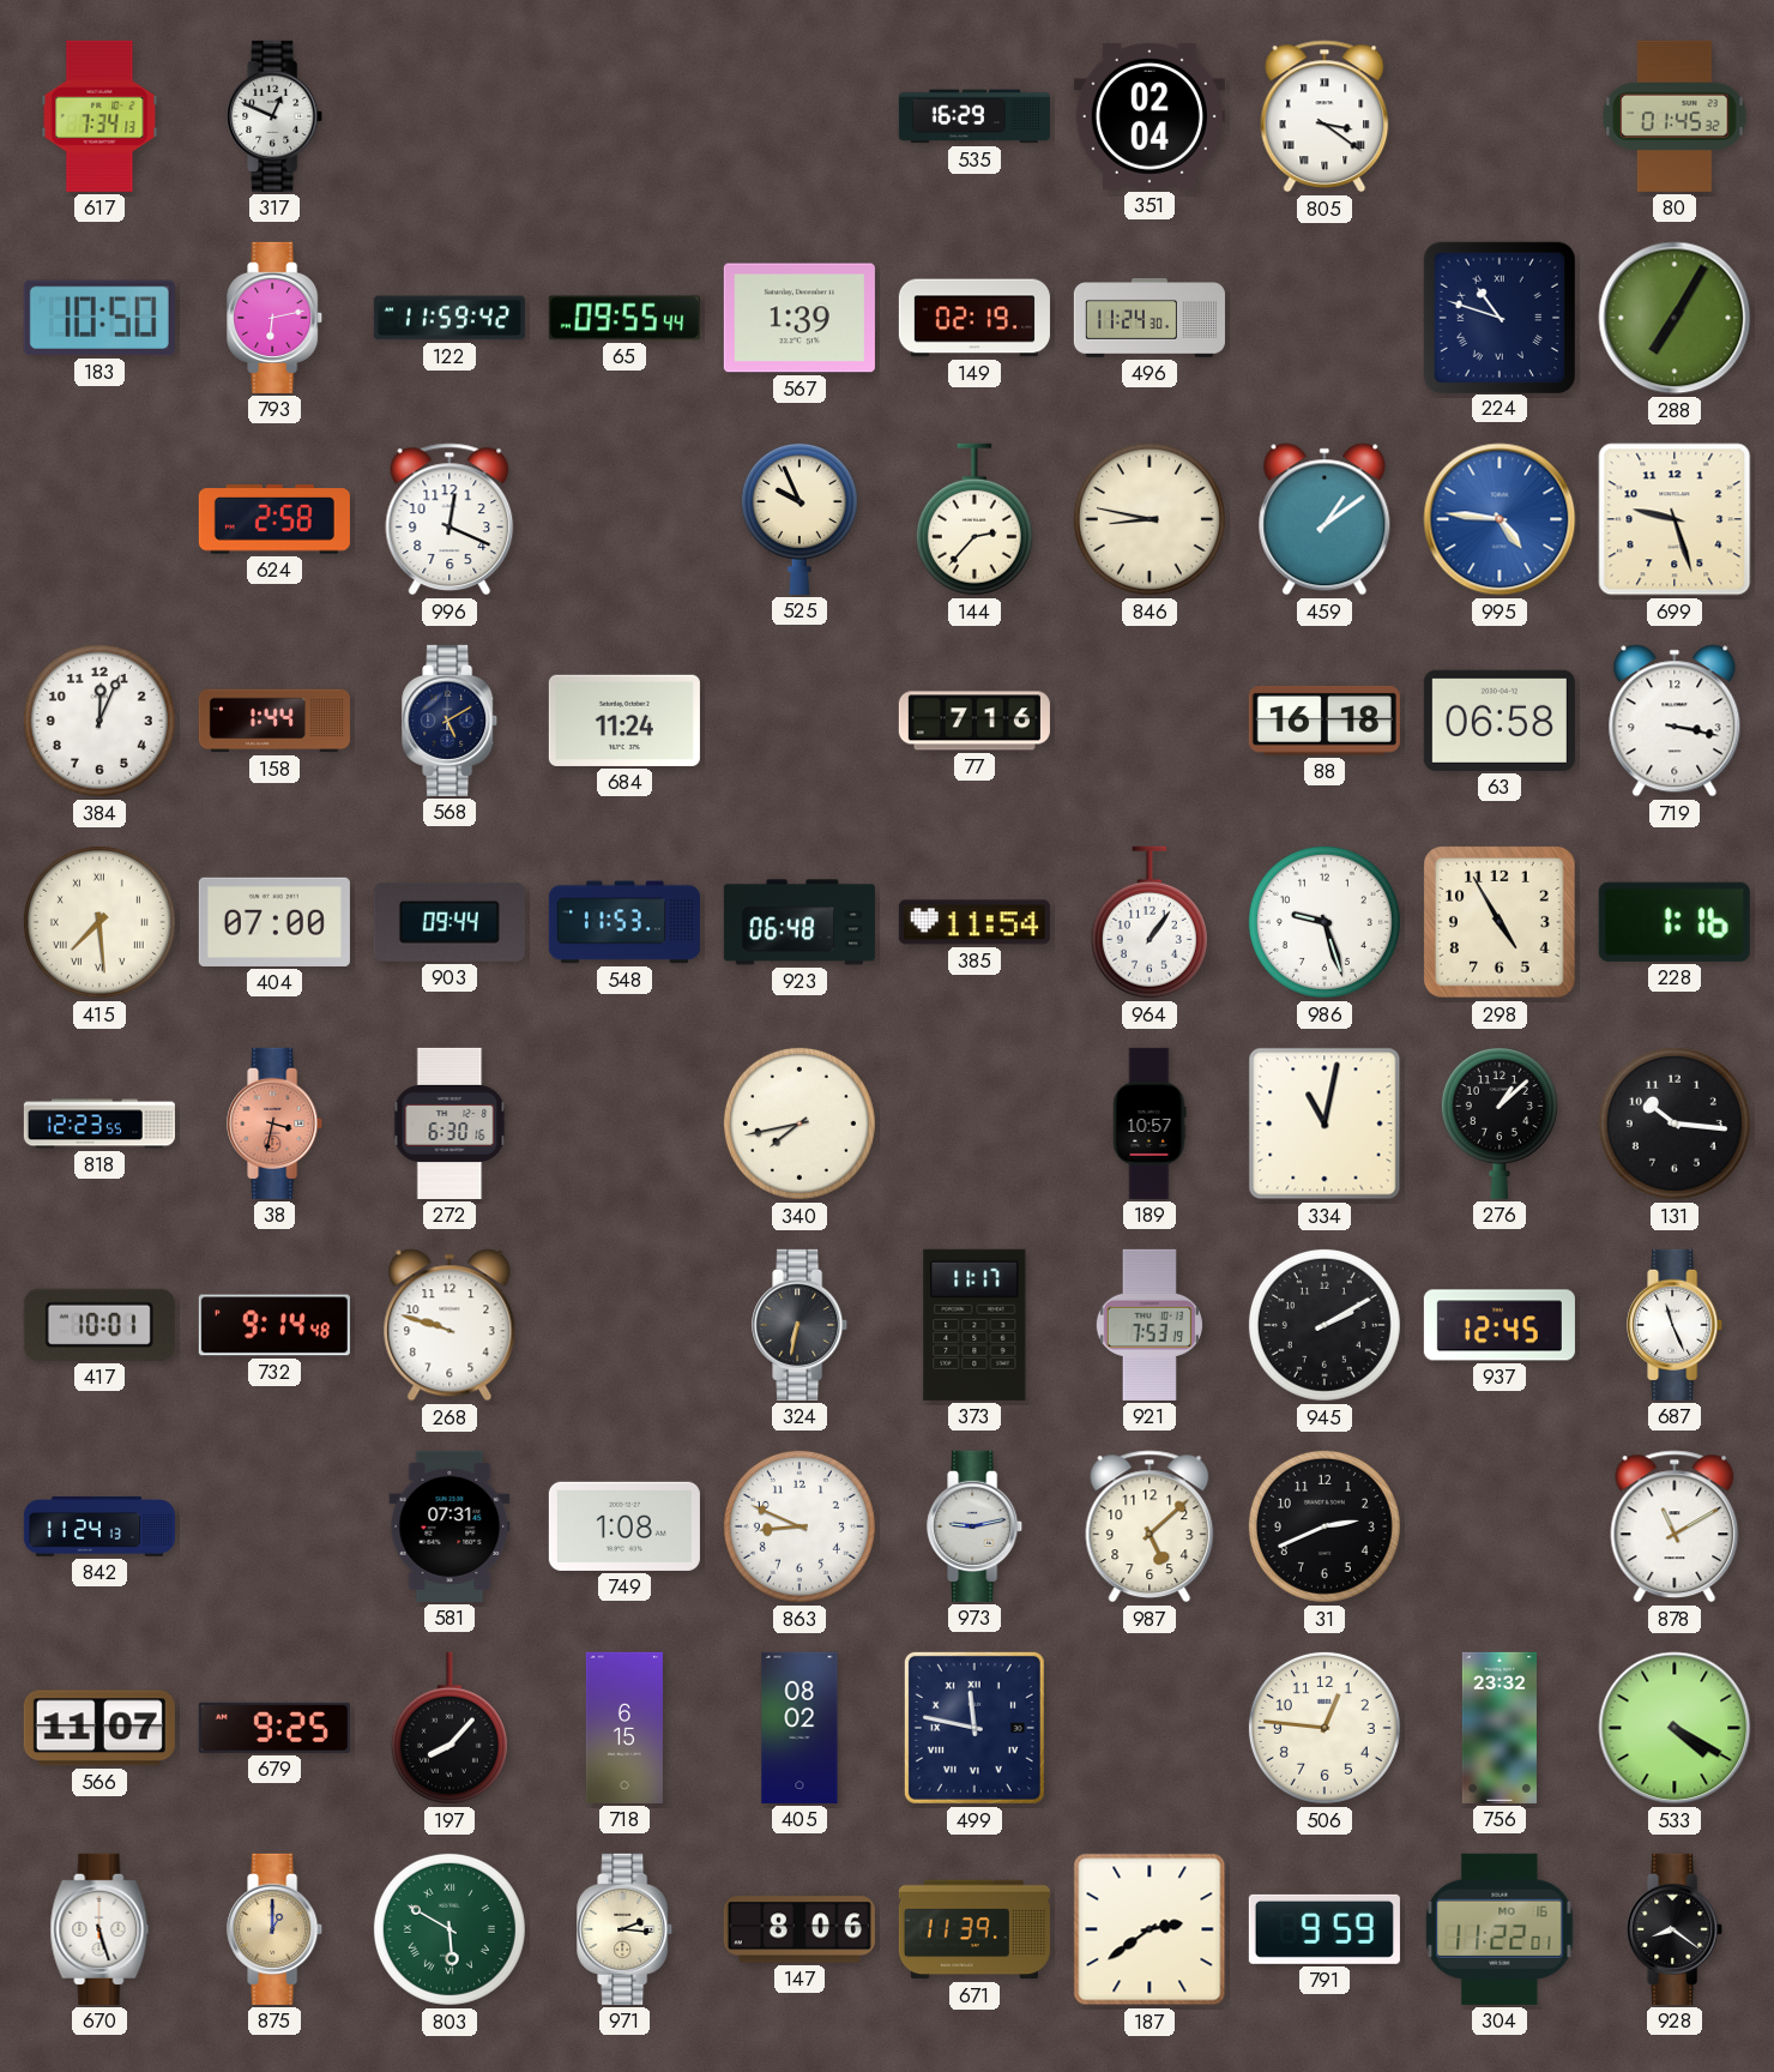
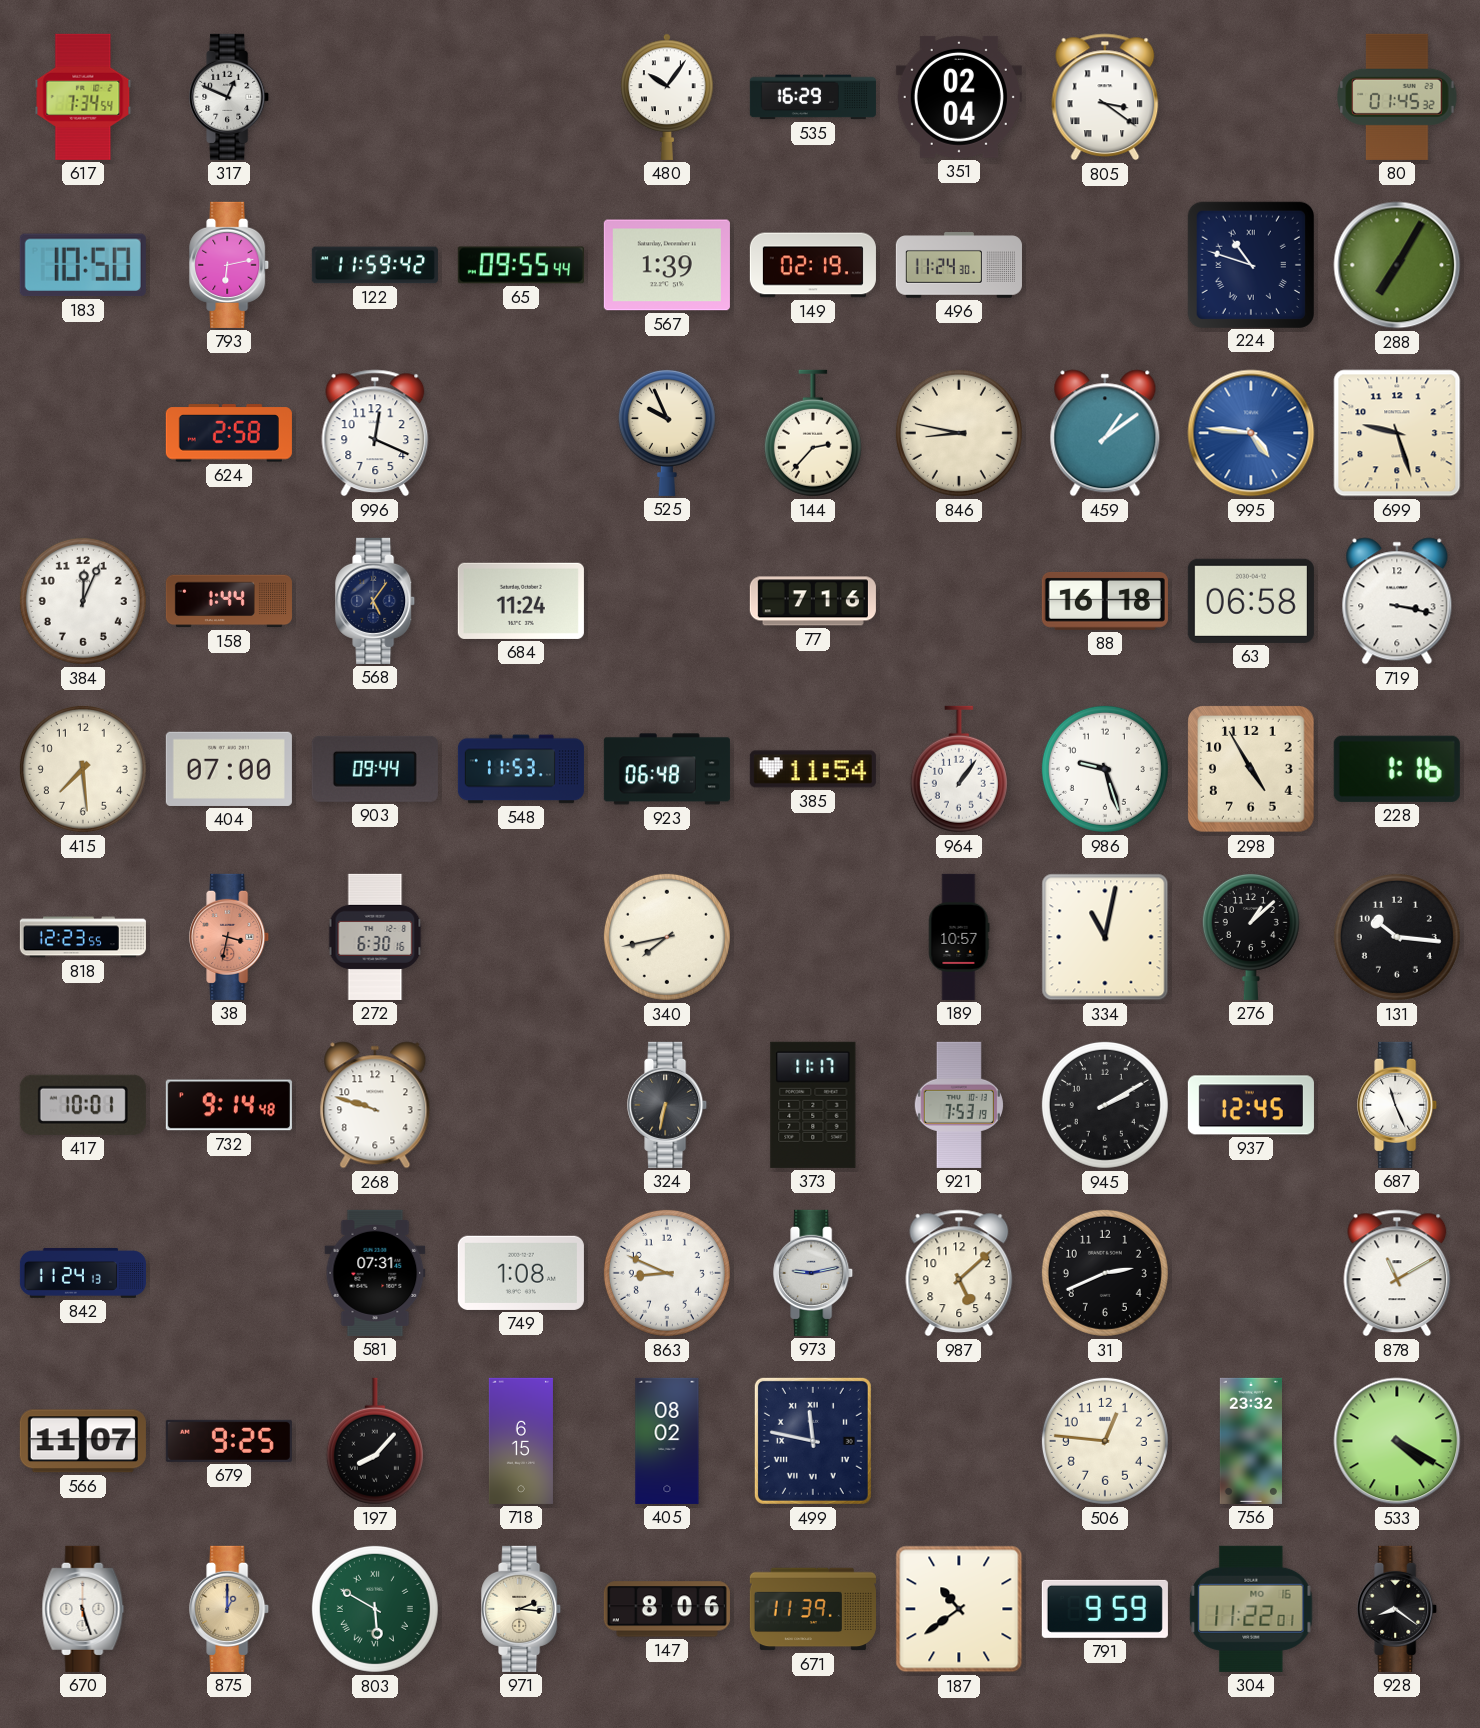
617: 7:34:13 -> 7:34:54
480: none -> 10:06
568: 5:10 -> 5:06
415 numerals: Roman -> Arabic
187: 2:39 -> 10:39
